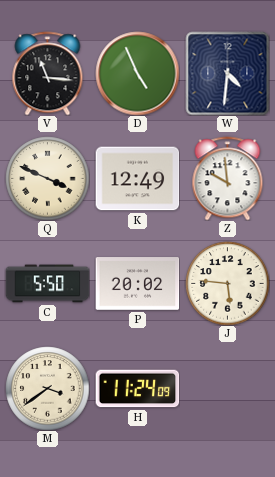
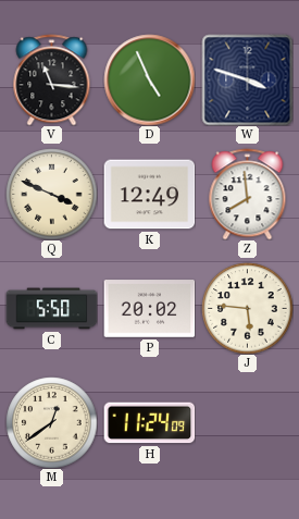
W: 4:31 -> 3:48
Z: 9:59 -> 7:59
M: 3:39 -> 12:39
